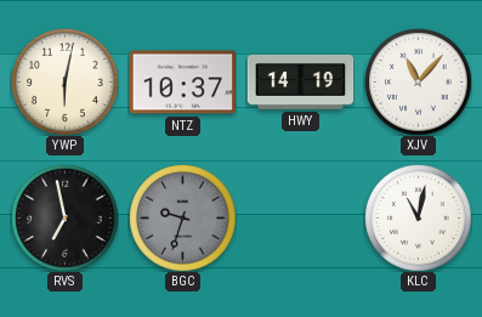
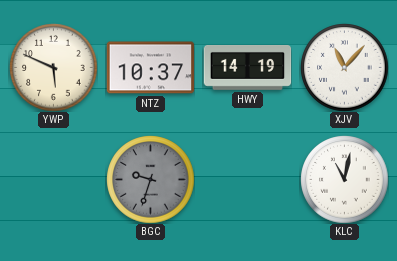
YWP: 6:02 -> 5:49
RVS: 6:58 -> none
